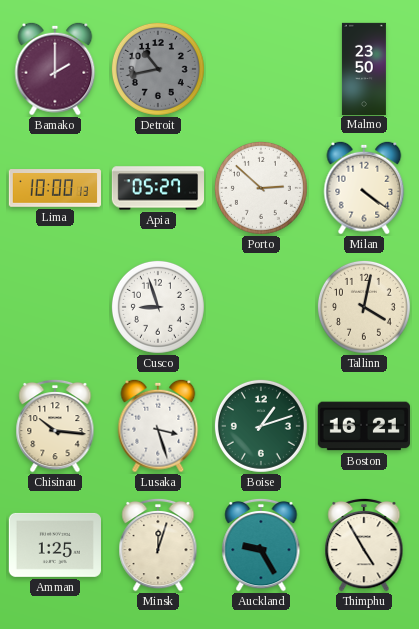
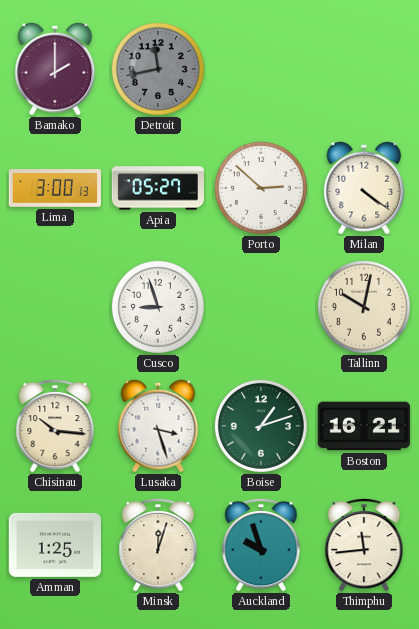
Detroit: 10:43 -> 11:43
Malmo: 23:50 -> none
Lima: 10:00 -> 3:00
Tallinn: 4:02 -> 10:02
Auckland: 9:25 -> 9:57
Thimphu: 4:55 -> 11:44
